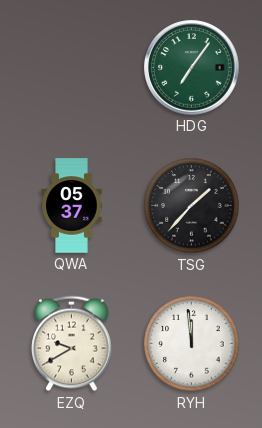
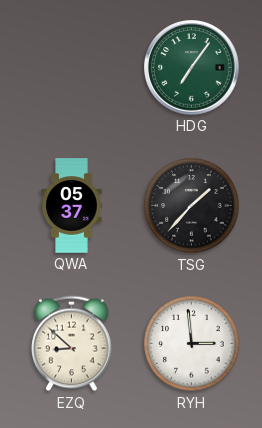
EZQ: 9:40 -> 8:52
RYH: 11:59 -> 2:59
